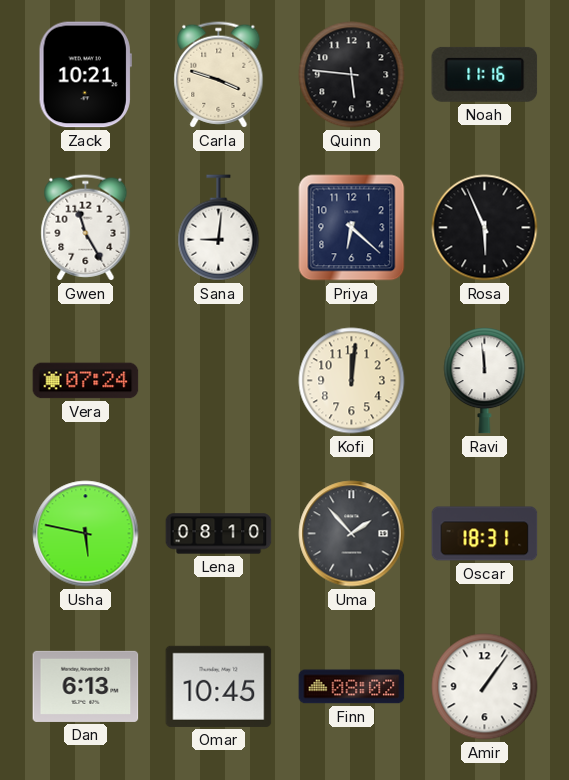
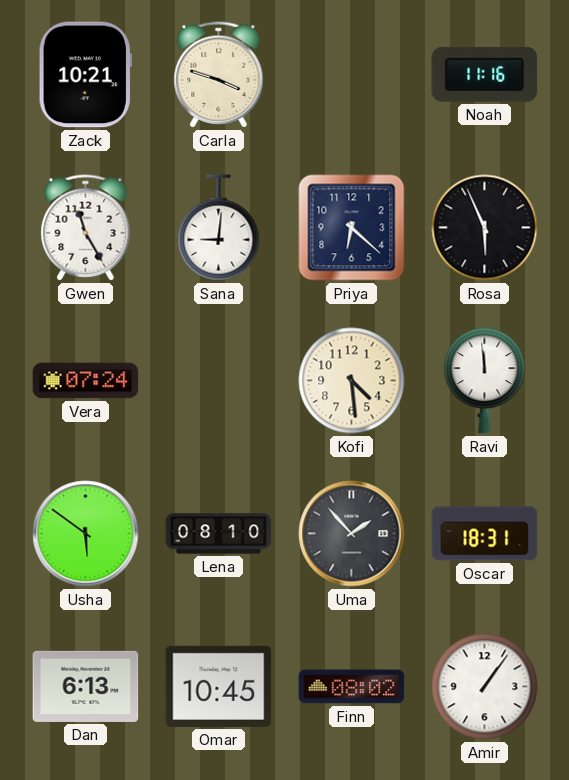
Quinn: 5:46 -> none
Kofi: 12:01 -> 4:29
Usha: 5:47 -> 5:51
